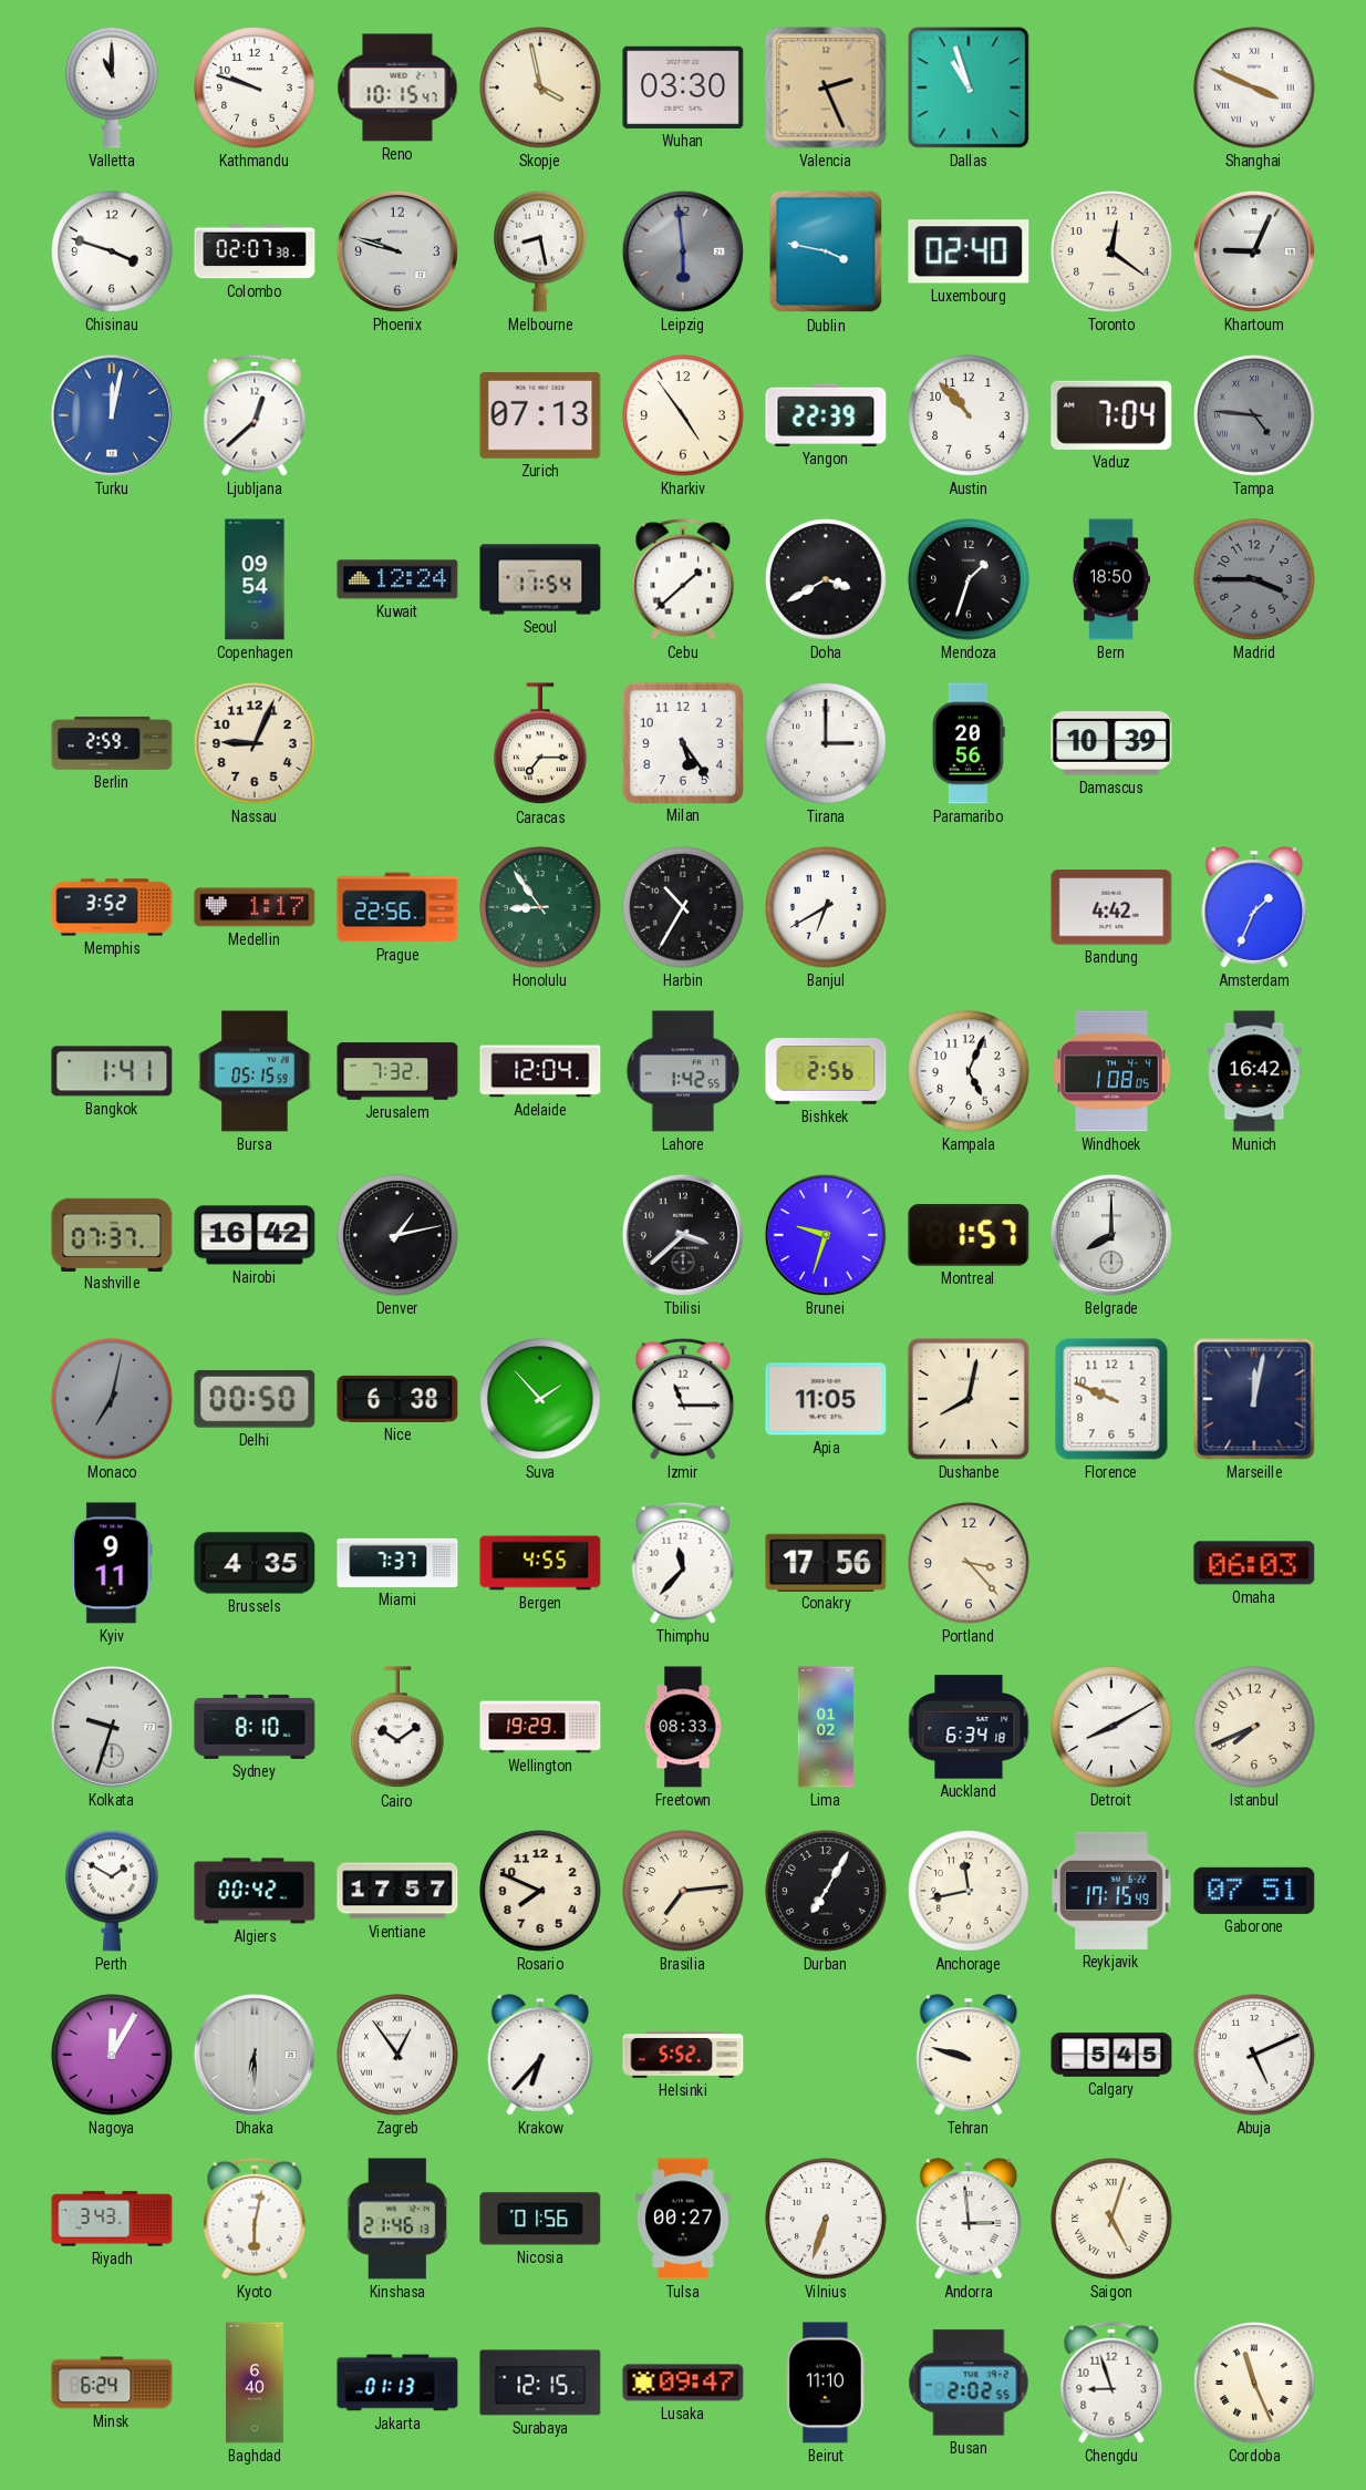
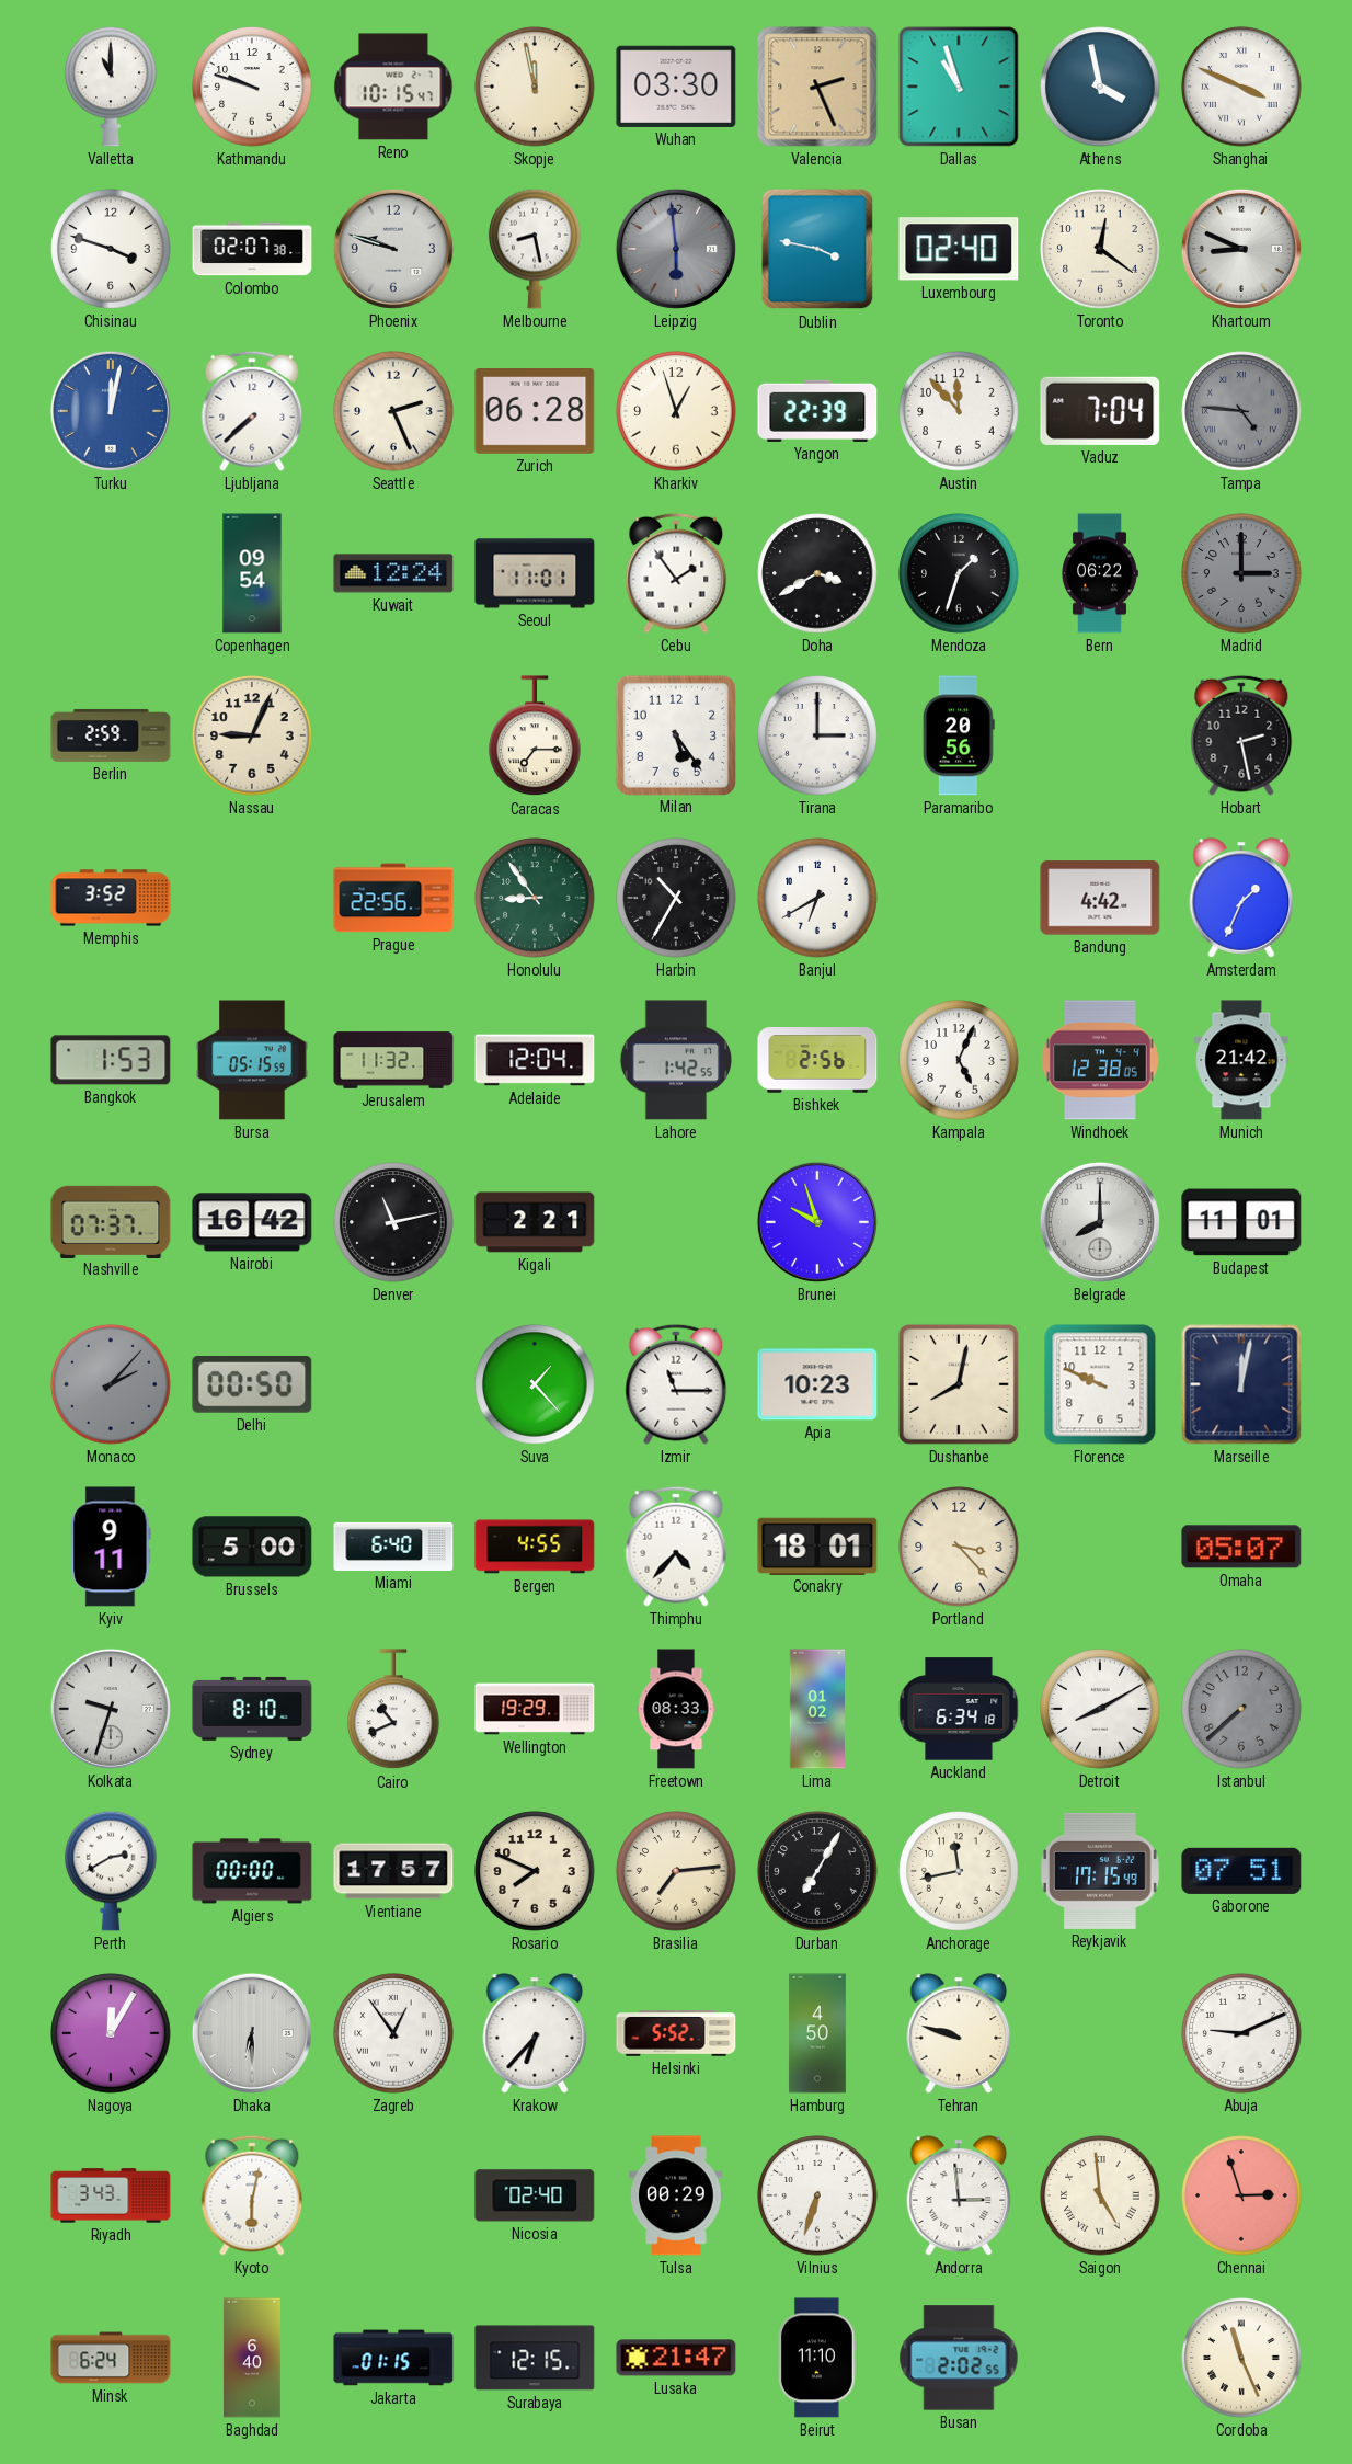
Skopje: 3:58 -> 11:58
Athens: none -> 3:58
Khartoum: 9:04 -> 8:49
Ljubljana: 12:38 -> 7:38
Seattle: none -> 2:26
Zurich: 07:13 -> 06:28
Kharkiv: 4:54 -> 12:57
Austin: 10:53 -> 11:53
Seoul: 11:54 -> 11:01
Cebu: 1:38 -> 1:54
Bern: 18:50 -> 06:22
Madrid: 3:45 -> 3:00
Damascus: 10:39 -> none
Hobart: none -> 2:28
Medellin: 1:17 -> none
Bangkok: 1:41 -> 1:53
Jerusalem: 7:32 -> 11:32
Windhoek: 1:08 -> 12:38
Munich: 16:42 -> 21:42
Denver: 1:13 -> 11:13
Kigali: none -> 2:21
Tbilisi: 3:38 -> none
Brunei: 9:33 -> 9:57
Montreal: 1:57 -> none
Budapest: none -> 11:01
Monaco: 7:02 -> 2:07
Nice: 6:38 -> none
Suva: 1:53 -> 1:23
Apia: 11:05 -> 10:23
Brussels: 4:35 -> 5:00
Miami: 7:37 -> 6:40
Thimphu: 11:37 -> 4:37
Conakry: 17:56 -> 18:01
Omaha: 06:03 -> 05:07
Cairo: 10:09 -> 10:41
Istanbul: 7:41 -> 7:38
Istanbul dial: cream -> grey
Perth: 1:50 -> 2:40
Algiers: 00:42 -> 00:00
Hamburg: none -> 4:50
Calgary: 5:45 -> none
Abuja: 5:11 -> 9:11
Kinshasa: 21:46 -> none
Nicosia: 01:56 -> 02:40
Tulsa: 00:27 -> 00:29
Saigon: 5:03 -> 4:59
Chennai: none -> 2:57
Jakarta: 01:13 -> 01:15
Lusaka: 09:47 -> 21:47
Chengdu: 8:57 -> none
